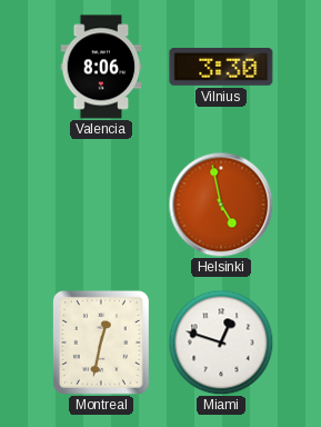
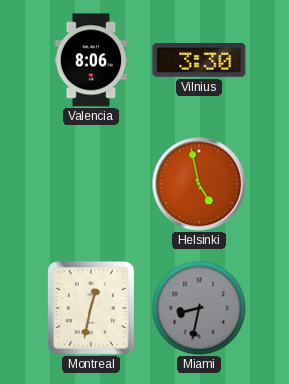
Miami: 12:48 -> 8:32
Miami dial: white -> grey
